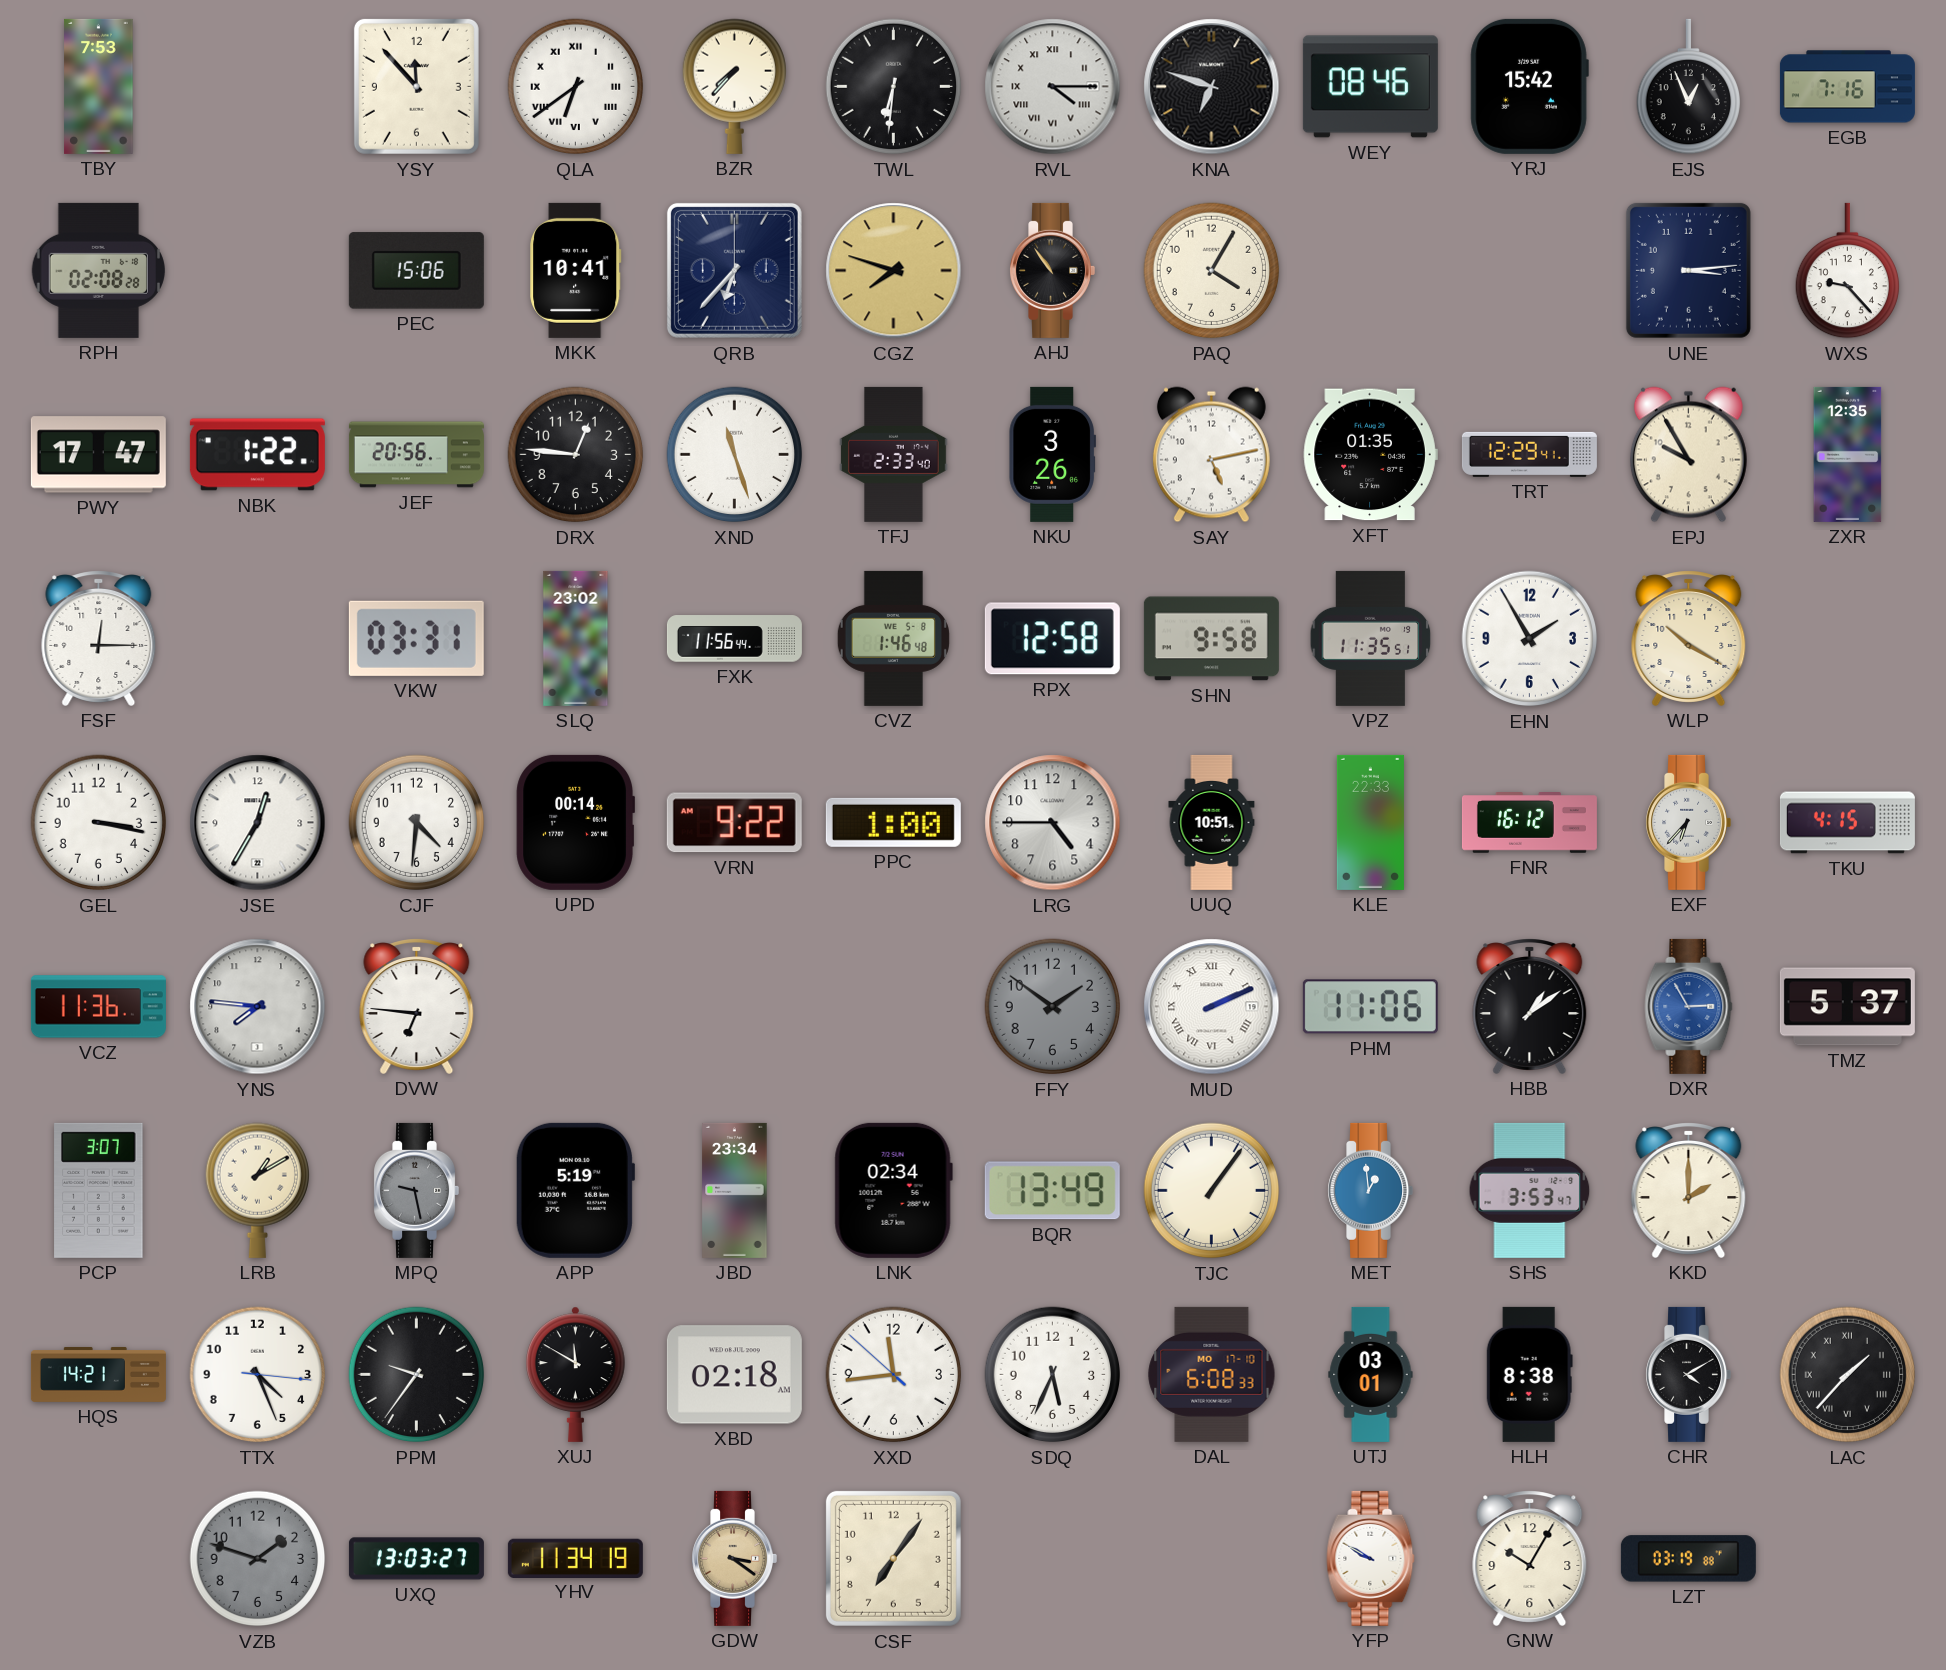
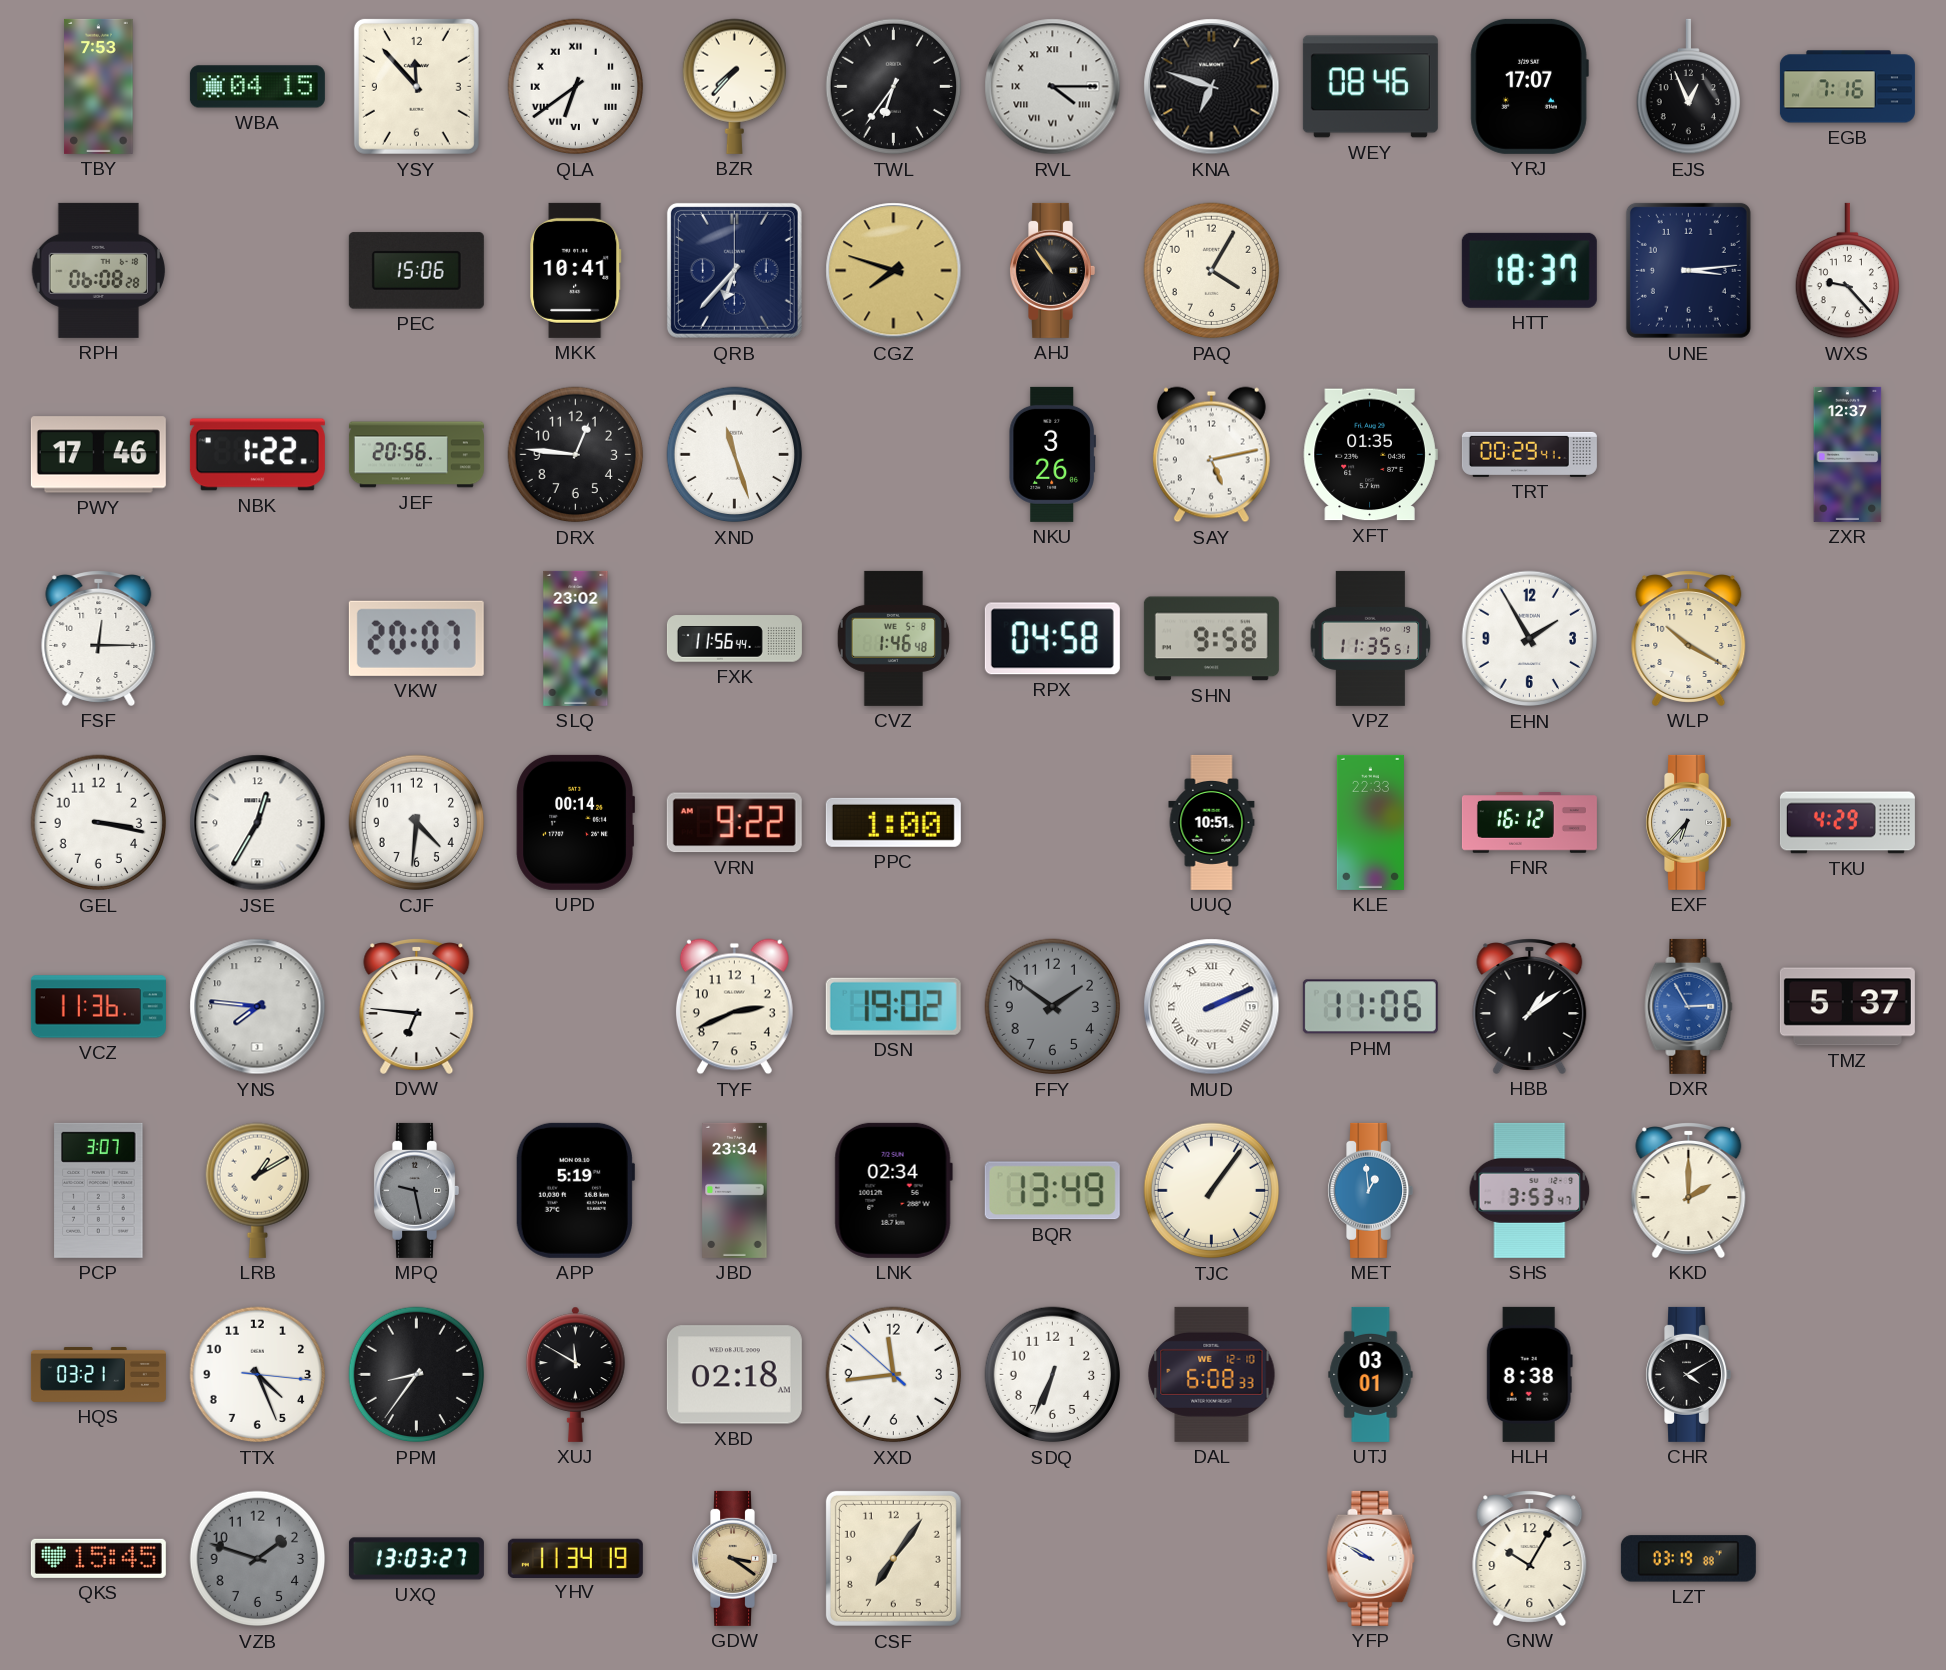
WBA: none -> 04:15
TWL: 6:31 -> 6:36
YRJ: 15:42 -> 17:07
RPH: 02:08 -> 06:08
HTT: none -> 18:37
PWY: 17:47 -> 17:46
TFJ: 2:33 -> none
TRT: 12:29 -> 00:29
EPJ: 9:55 -> none
ZXR: 12:35 -> 12:37
VKW: 03:31 -> 20:07
RPX: 12:58 -> 04:58
LRG: 4:45 -> none
TKU: 4:15 -> 4:29
TYF: none -> 2:41
DSN: none -> 19:02
HQS: 14:21 -> 03:21
PPM: 9:36 -> 8:36
SDQ: 5:34 -> 6:34
DAL date: MO 17-10 -> WE 12-10
LAC: 1:37 -> none
QKS: none -> 15:45
